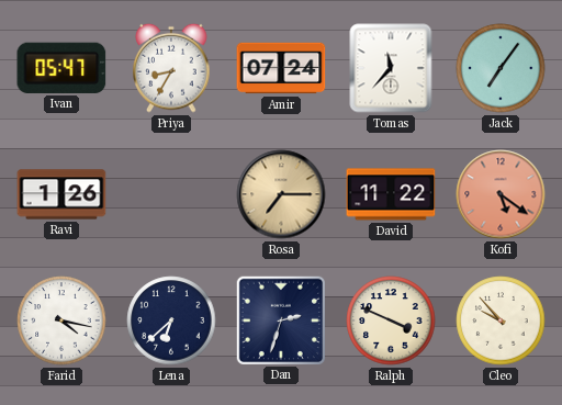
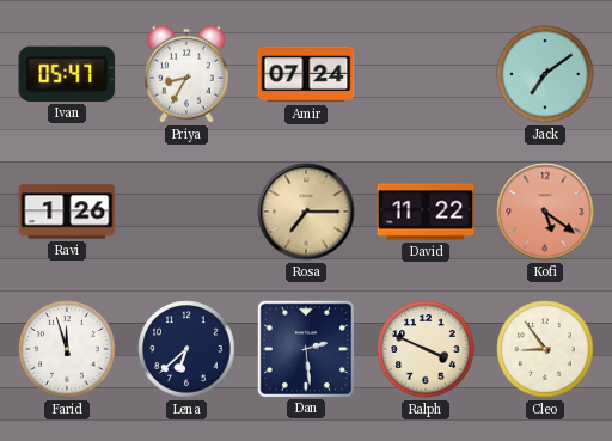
Tomas: 11:37 -> none
Jack: 7:06 -> 7:09
Farid: 4:17 -> 11:57
Dan: 2:33 -> 2:29
Cleo: 9:53 -> 8:54
